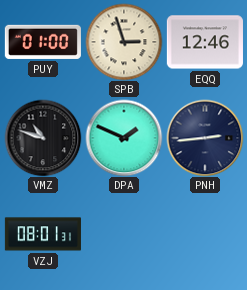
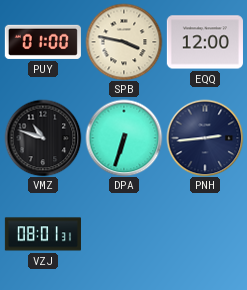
SPB: 2:57 -> 3:47
EQQ: 12:46 -> 12:00
DPA: 1:49 -> 6:33
